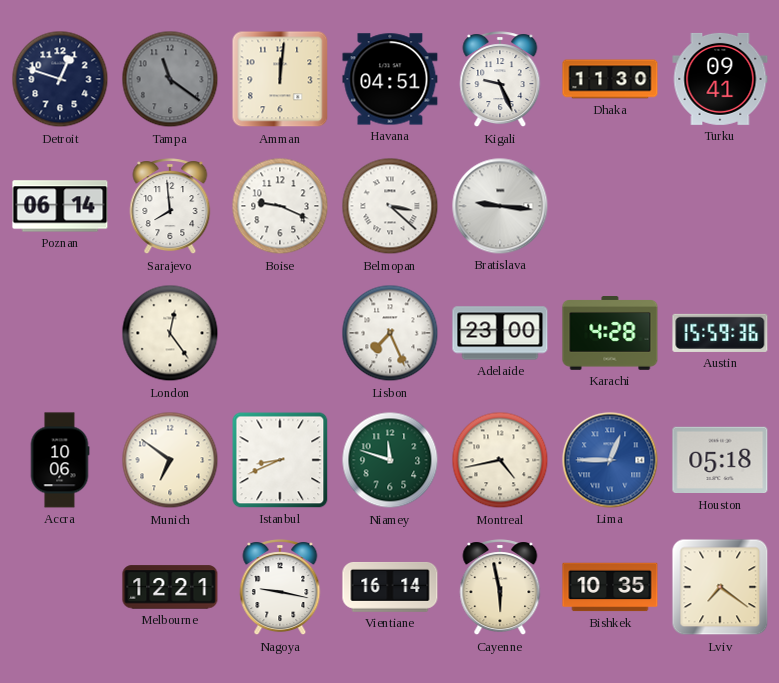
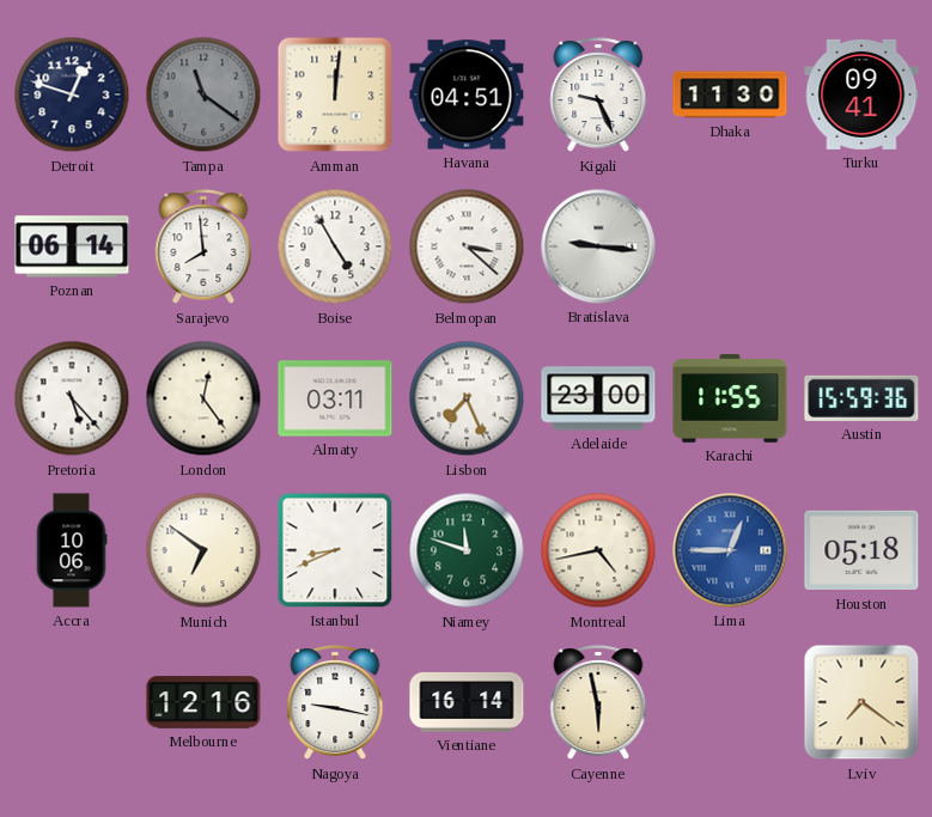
Boise: 9:19 -> 4:55
Pretoria: none -> 5:23
Almaty: none -> 03:11
Karachi: 4:28 -> 11:55
Melbourne: 12:21 -> 12:16
Bishkek: 10:35 -> none
